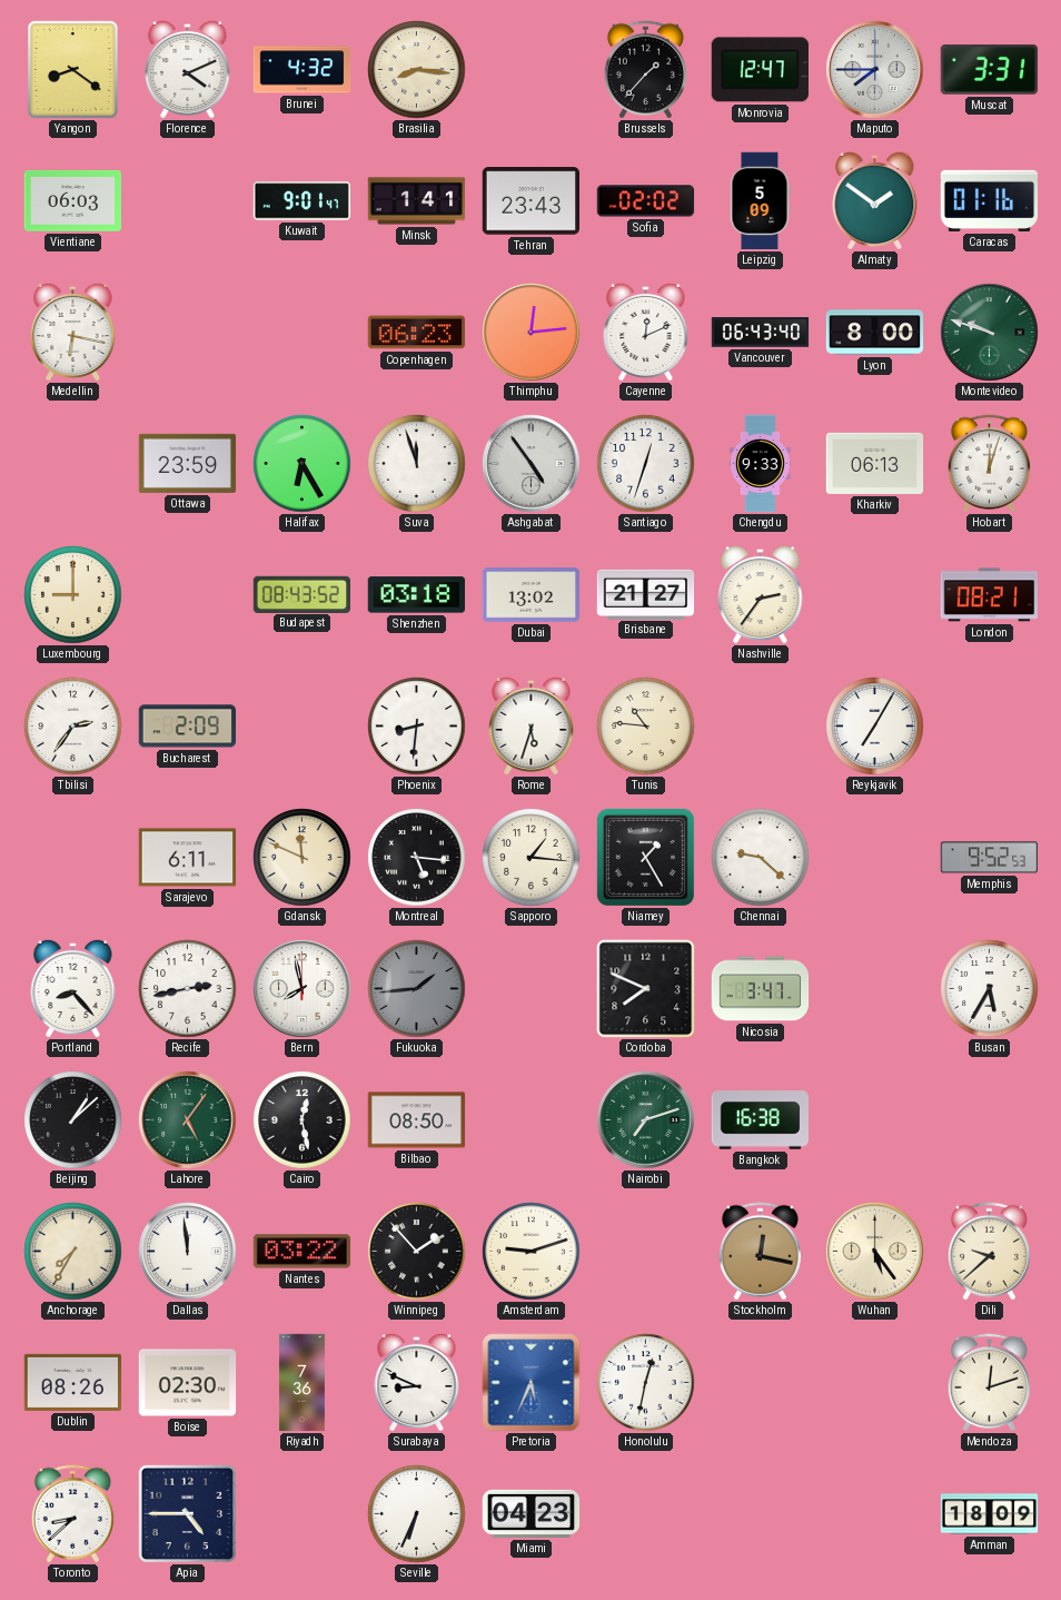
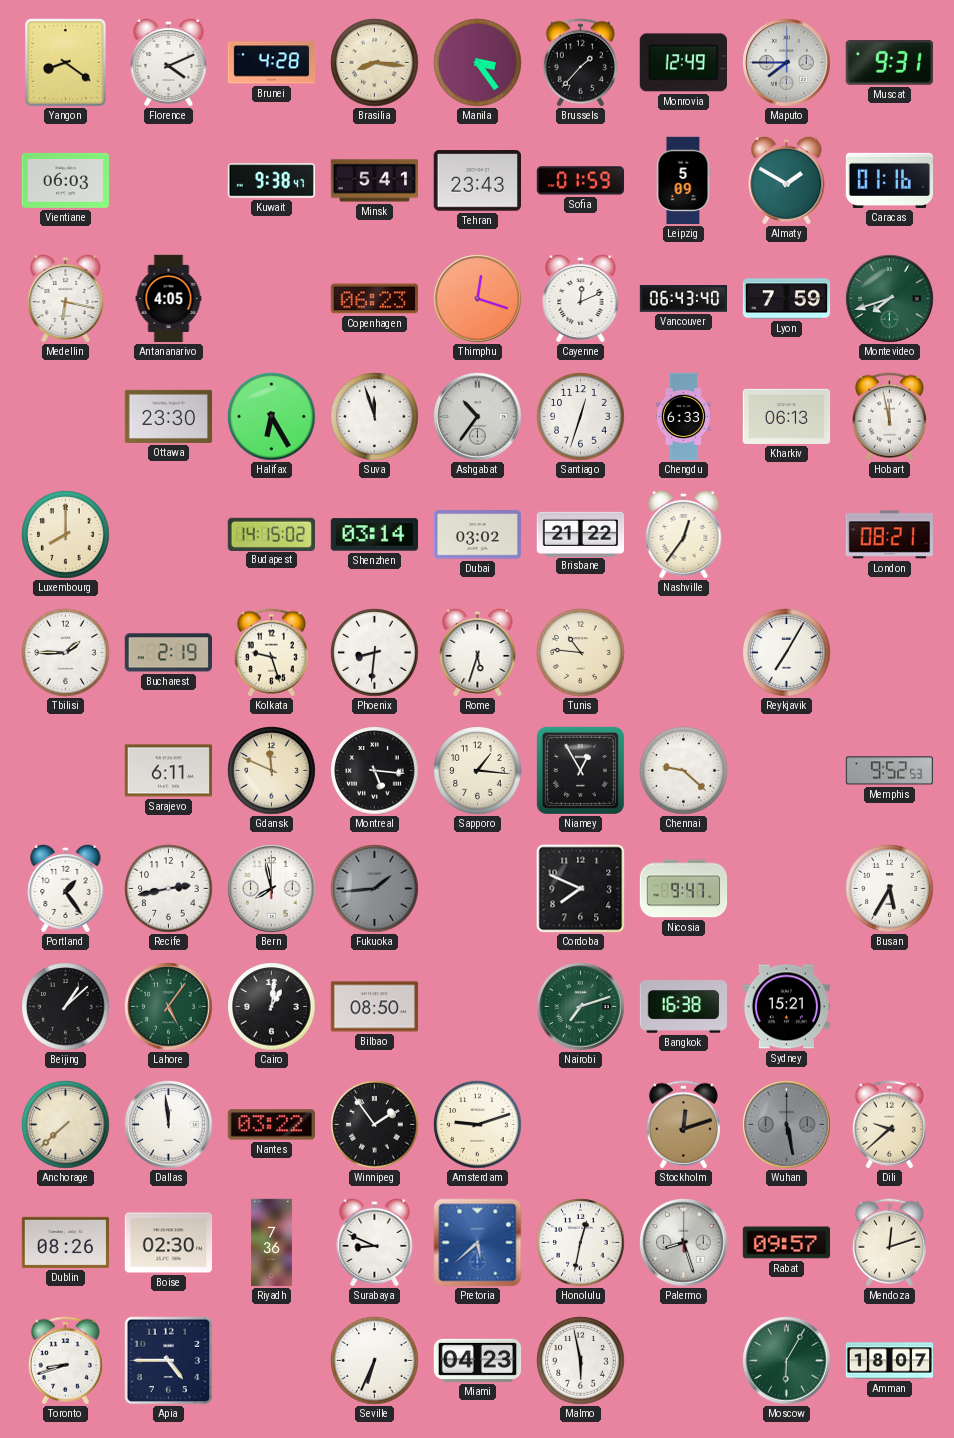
Brunei: 4:32 -> 4:28
Manila: none -> 3:24
Monrovia: 12:47 -> 12:49
Muscat: 3:31 -> 9:31
Kuwait: 9:01 -> 9:38
Minsk: 1:41 -> 5:41
Sofia: 02:02 -> 01:59
Almaty: 1:51 -> 1:50
Antananarivo: none -> 4:05
Thimphu: 12:14 -> 12:18
Lyon: 8:00 -> 7:59
Montevideo: 9:48 -> 7:42
Ottawa: 23:59 -> 23:30
Ashgabat: 4:54 -> 10:36
Chengdu: 9:33 -> 6:33
Hobart: 12:03 -> 11:58
Luxembourg: 9:00 -> 8:00
Budapest: 08:43 -> 14:15
Shenzhen: 03:18 -> 03:14
Dubai: 13:02 -> 03:02
Brisbane: 21:27 -> 21:22
Nashville: 2:36 -> 12:36
Tbilisi: 2:36 -> 1:45
Bucharest: 2:09 -> 2:19
Kolkata: none -> 9:27
Niamey: 1:25 -> 12:55
Portland: 8:23 -> 1:24
Nicosia: 3:47 -> 9:47
Cairo: 12:28 -> 1:01
Sydney: none -> 15:21
Anchorage: 7:35 -> 7:38
Winnipeg: 1:53 -> 1:54
Stockholm: 12:17 -> 12:12
Wuhan: 5:24 -> 5:28
Wuhan dial: cream -> grey
Pretoria: 5:34 -> 5:38
Palermo: none -> 8:27
Rabat: none -> 09:57
Toronto: 8:38 -> 8:42
Malmo: none -> 5:58
Moscow: none -> 6:05
Amman: 18:09 -> 18:07
